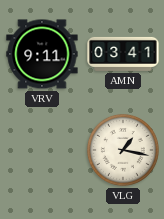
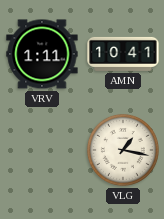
VRV: 9:11 -> 1:11
AMN: 03:41 -> 10:41
